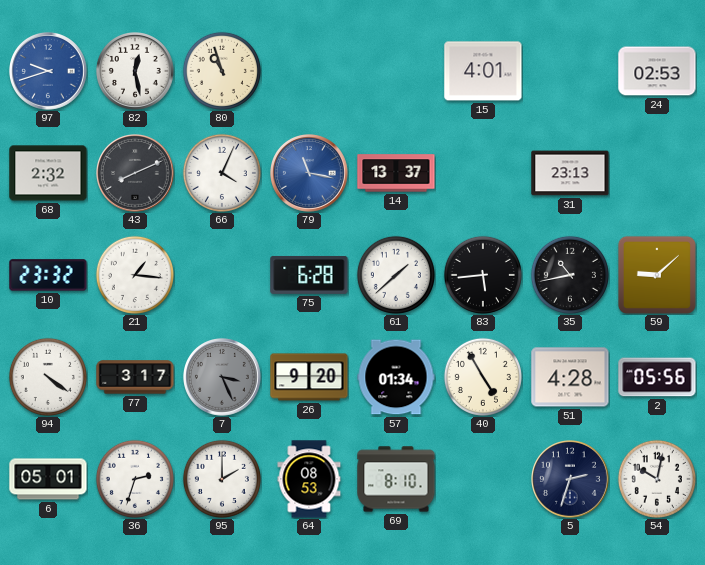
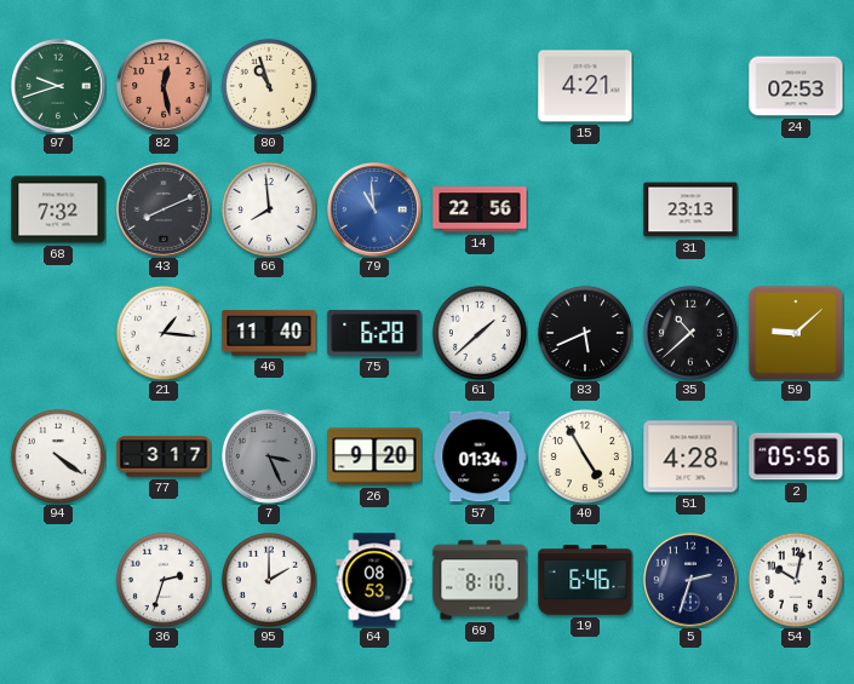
97 dial: blue -> green
82 dial: white -> salmon
15: 4:01 -> 4:21
68: 2:32 -> 7:32
66: 4:04 -> 7:59
79: 11:17 -> 10:59
14: 13:37 -> 22:56
10: 23:32 -> none
46: none -> 11:40
83: 5:44 -> 5:41
35: 10:43 -> 10:38
6: 05:01 -> none
19: none -> 6:46
